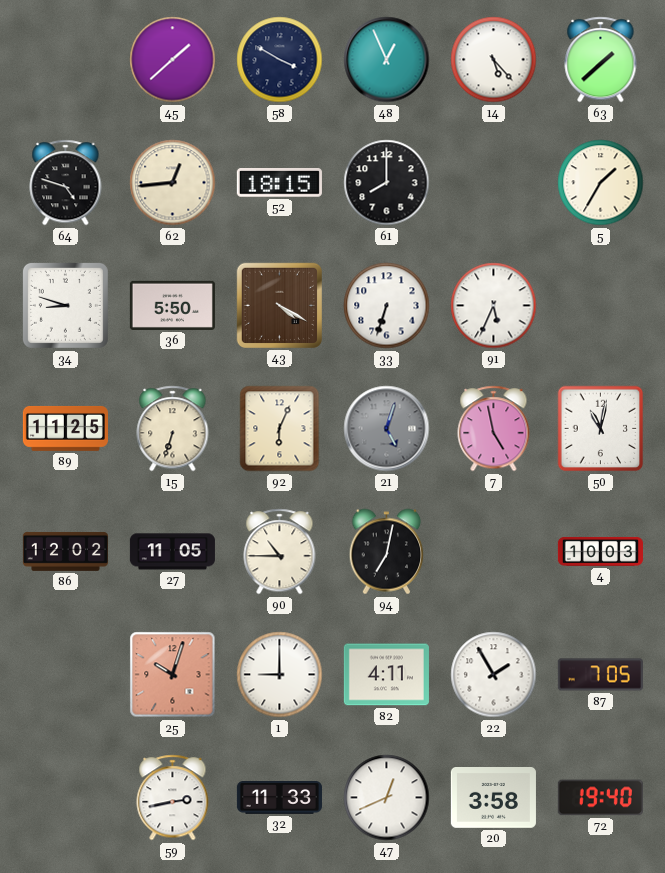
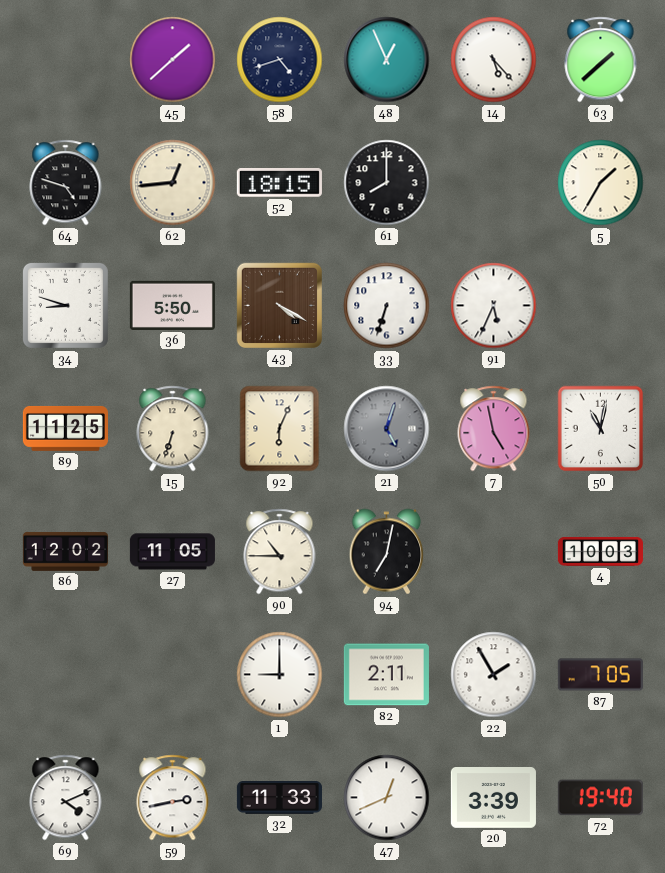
58: 3:50 -> 4:42
25: 10:03 -> none
82: 4:11 -> 2:11
69: none -> 4:11
20: 3:58 -> 3:39
